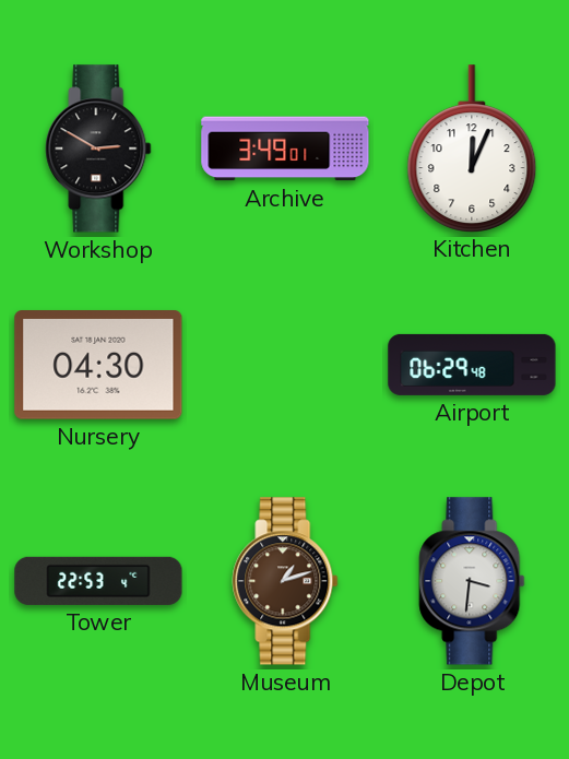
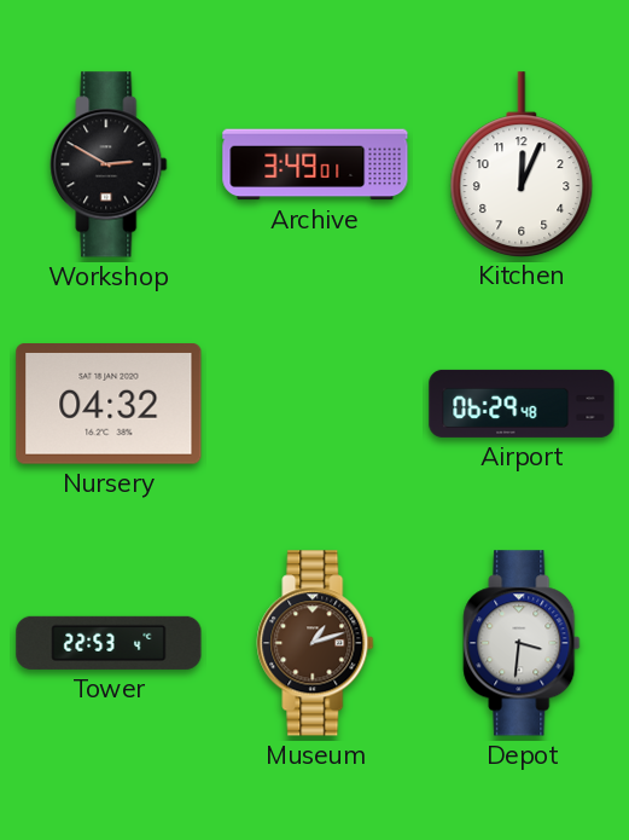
Nursery: 04:30 -> 04:32
